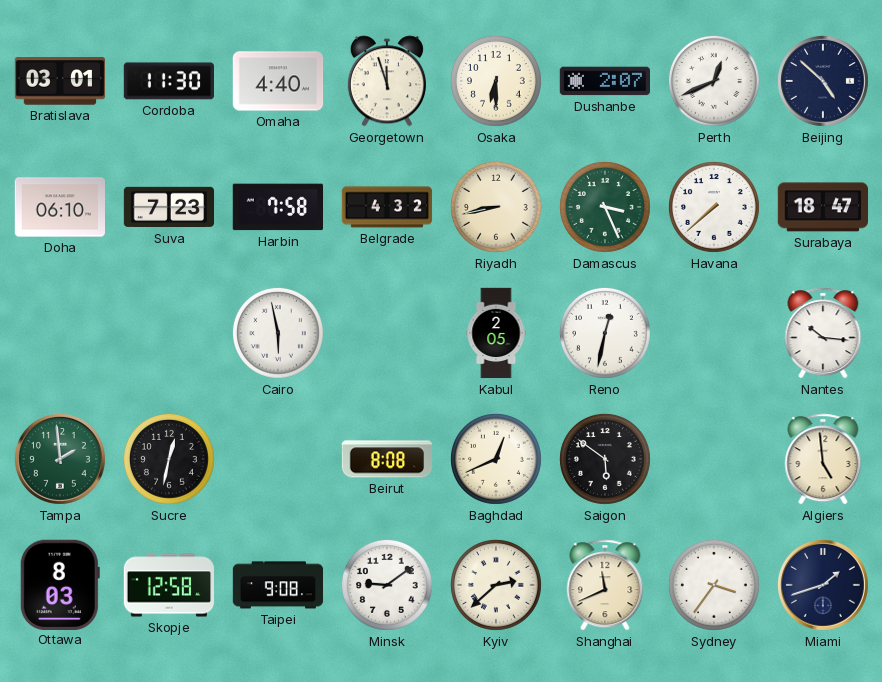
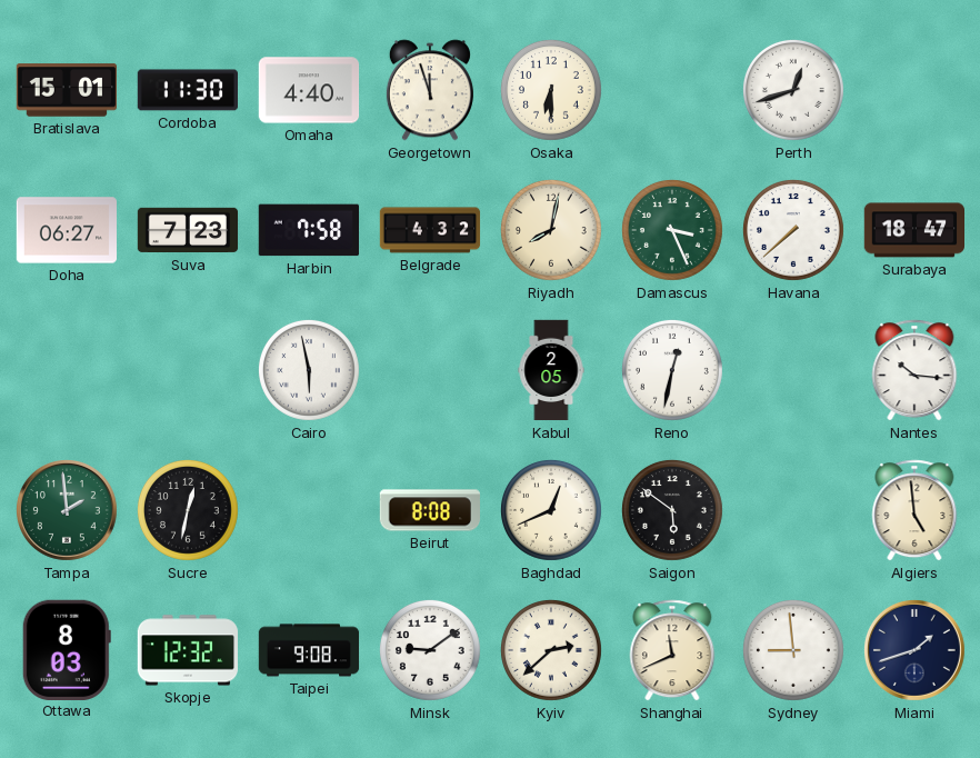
Bratislava: 03:01 -> 15:01
Dushanbe: 2:07 -> none
Perth: 12:41 -> 12:42
Beijing: 4:52 -> none
Doha: 06:10 -> 06:27
Riyadh: 8:43 -> 8:02
Skopje: 12:58 -> 12:32
Sydney: 3:36 -> 8:59
